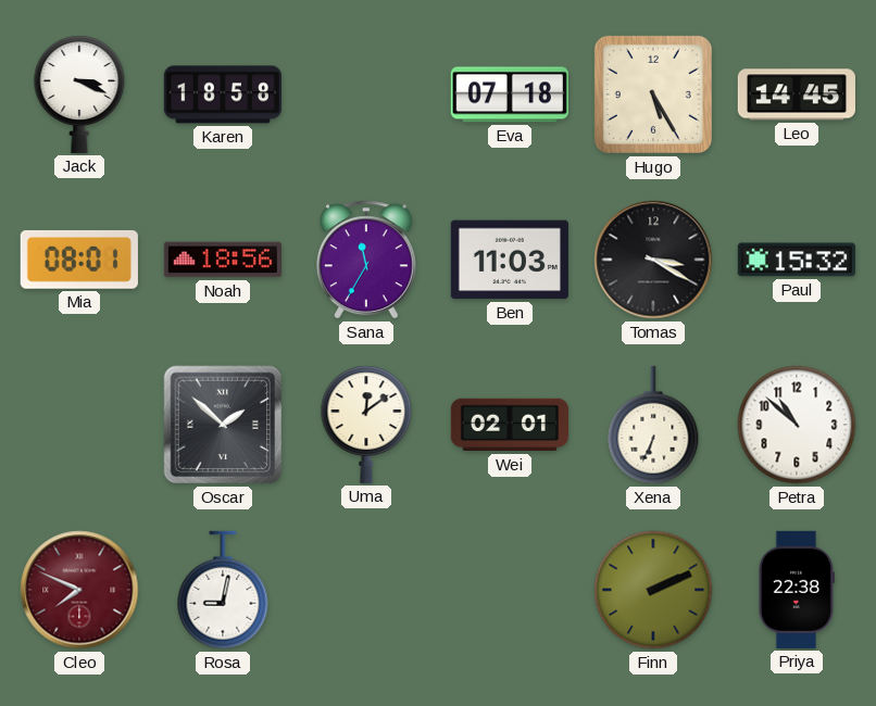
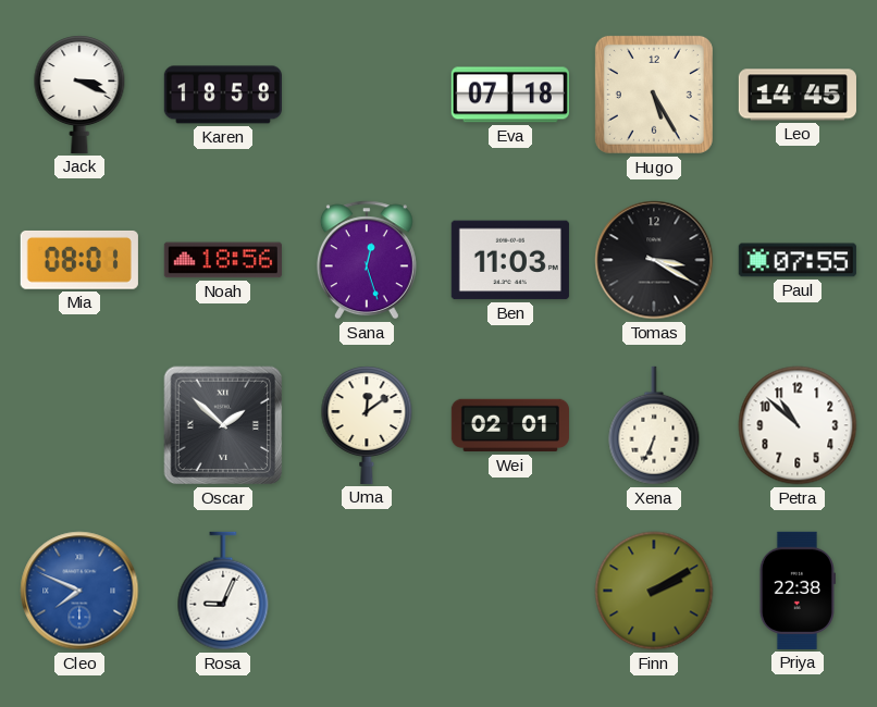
Sana: 11:35 -> 12:27
Paul: 15:32 -> 07:55
Cleo dial: burgundy -> blue
Rosa: 9:02 -> 9:04
Finn: 2:11 -> 2:10
